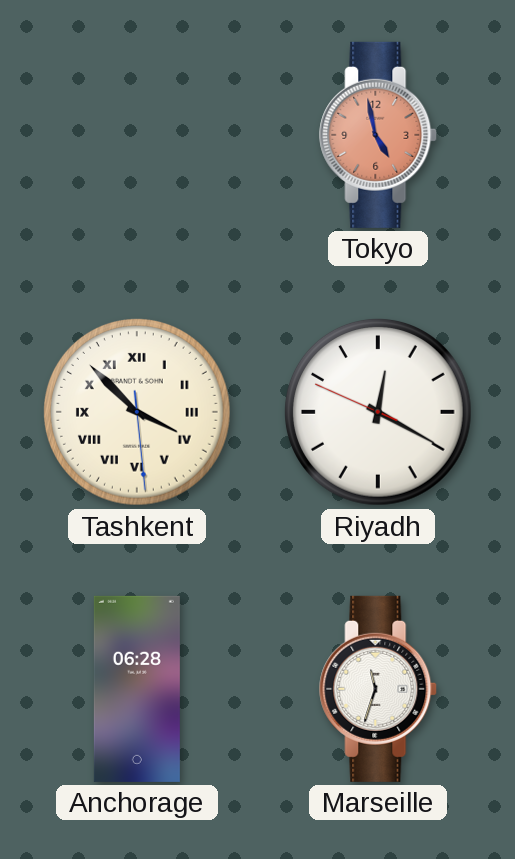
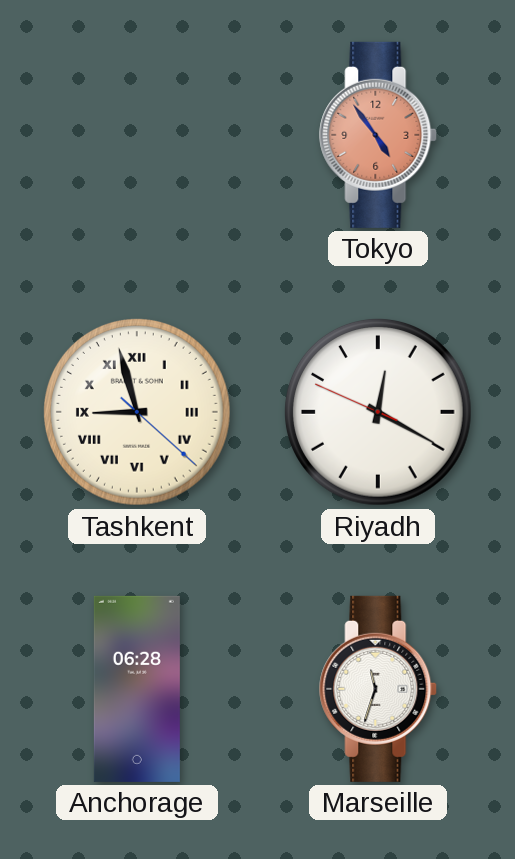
Tokyo: 4:58 -> 4:54
Tashkent: 3:52 -> 8:57
